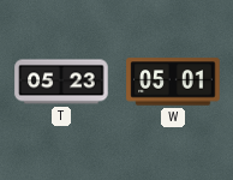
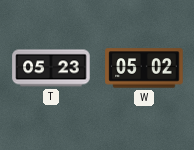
W: 05:01 -> 05:02
